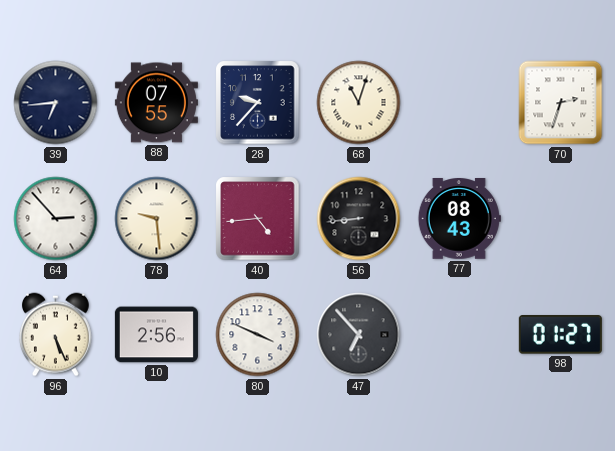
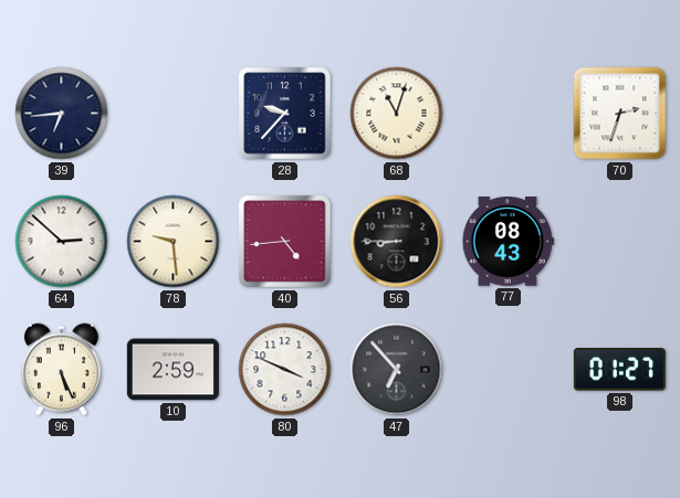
88: 07:55 -> none
64: 2:53 -> 2:52
56: 8:44 -> 8:45
10: 2:56 -> 2:59
